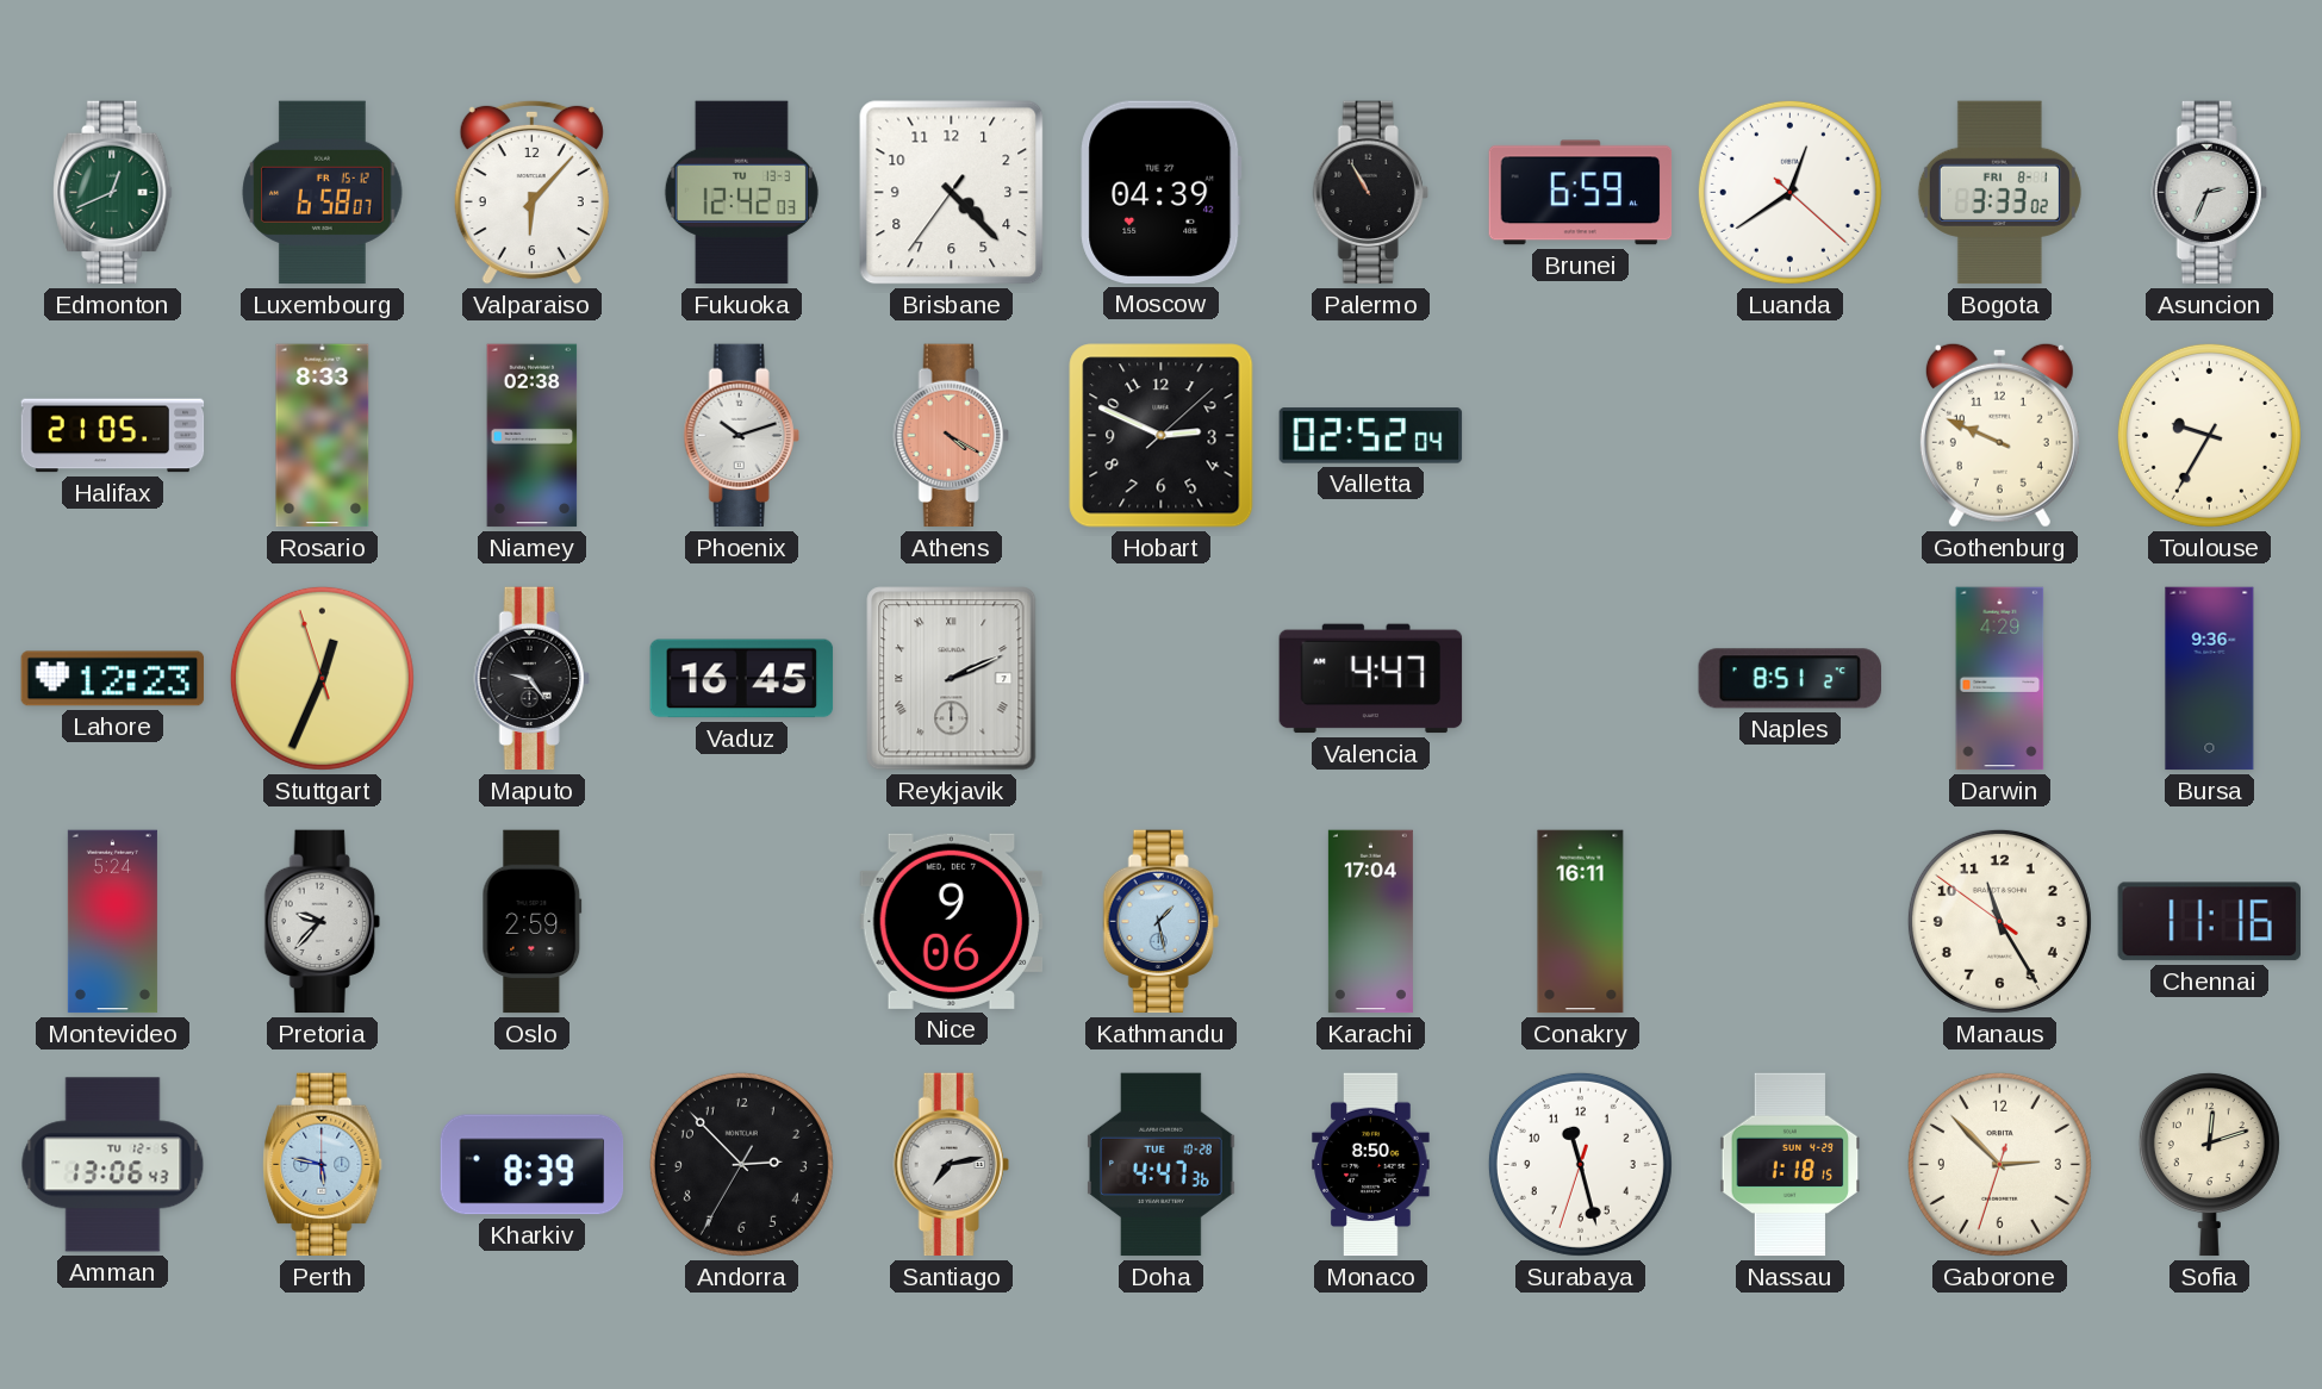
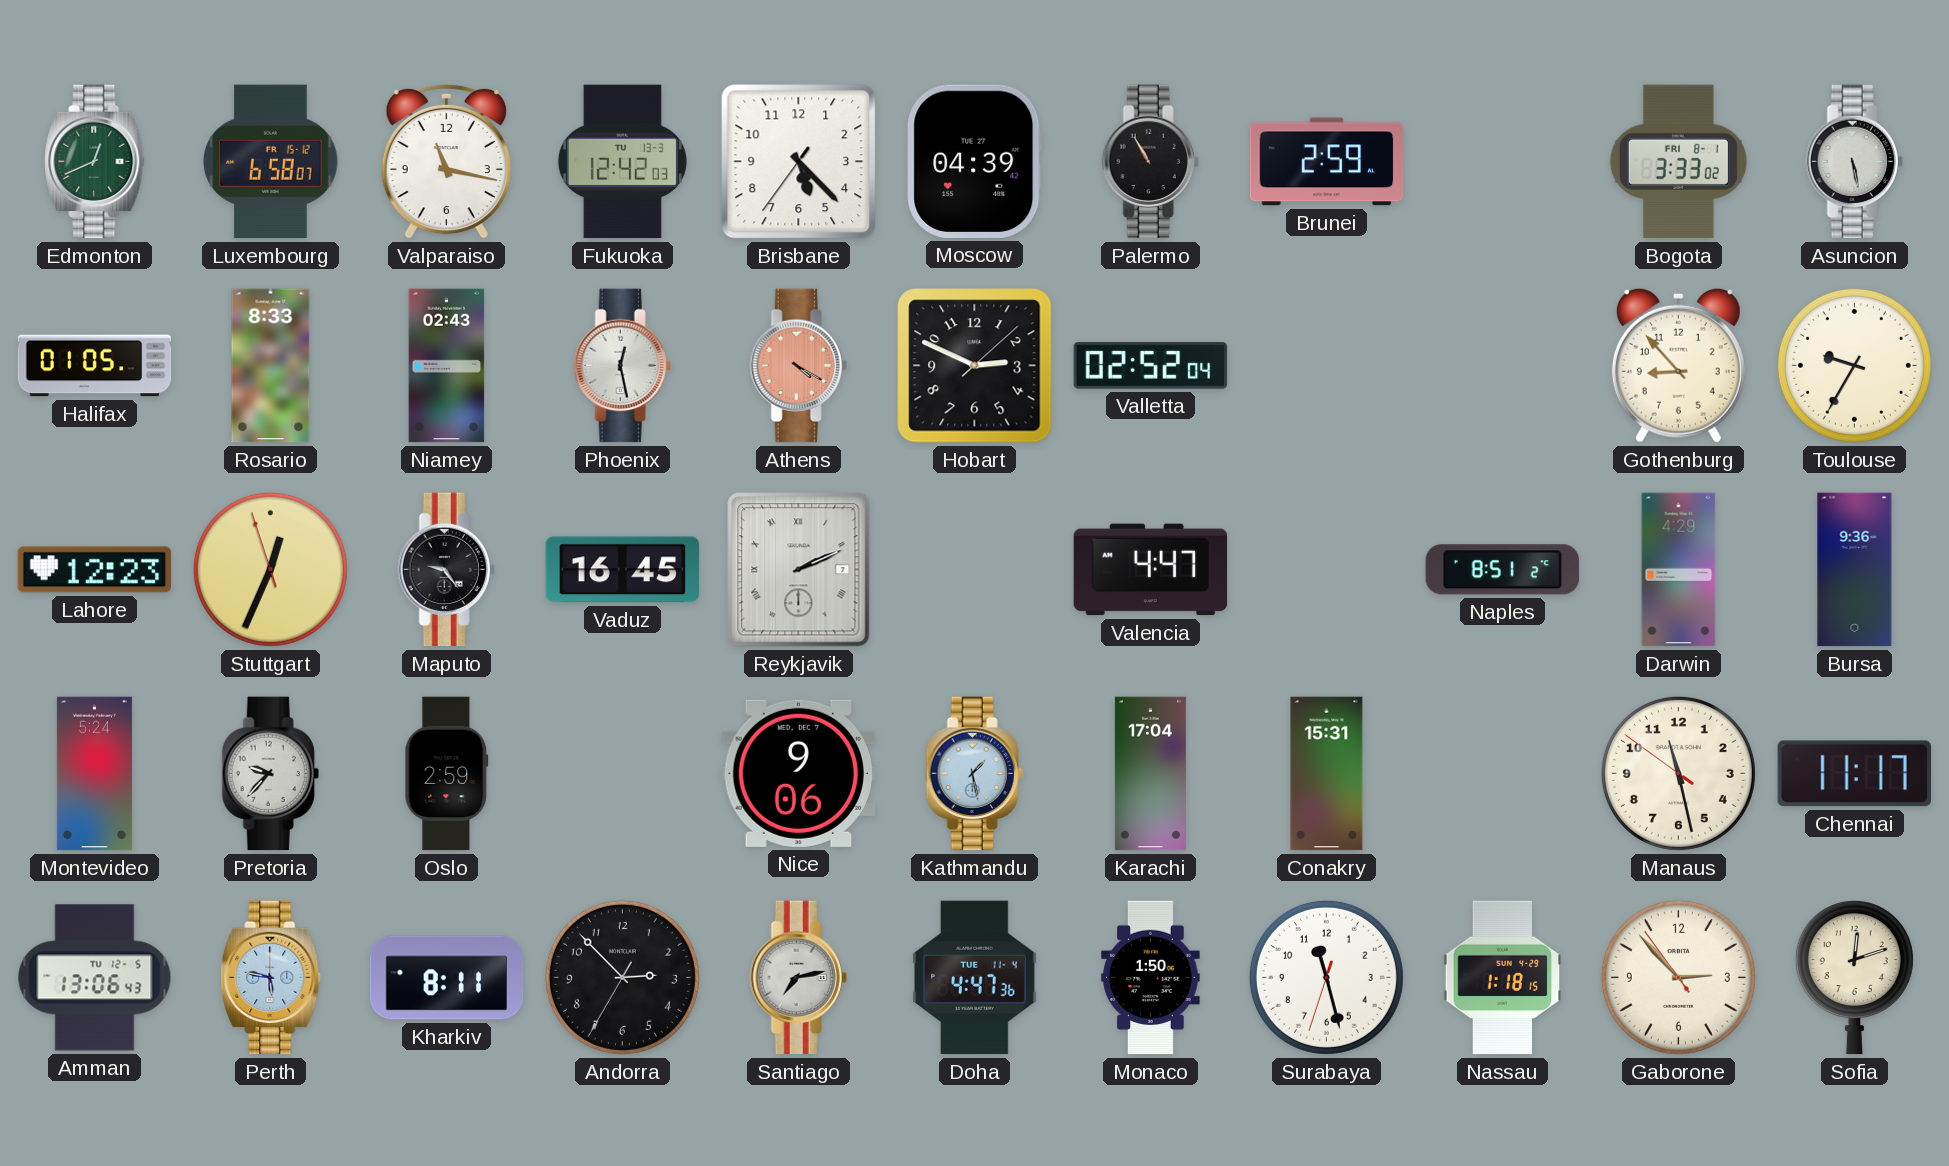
Valparaiso: 6:07 -> 11:17
Brisbane: 4:22 -> 5:22
Brunei: 6:59 -> 2:59
Luanda: 12:39 -> none
Asuncion: 2:34 -> 5:28
Halifax: 21:05 -> 01:05
Niamey: 02:38 -> 02:43
Phoenix: 10:12 -> 12:28
Gothenburg: 9:49 -> 8:53
Conakry: 16:11 -> 15:31
Manaus: 11:24 -> 11:27
Chennai: 11:16 -> 11:17
Kharkiv: 8:39 -> 8:11
Doha date: TUE 10-28 -> TUE 11-4
Monaco: 8:50 -> 1:50
Gaborone: 2:52:33 -> 2:52:54
